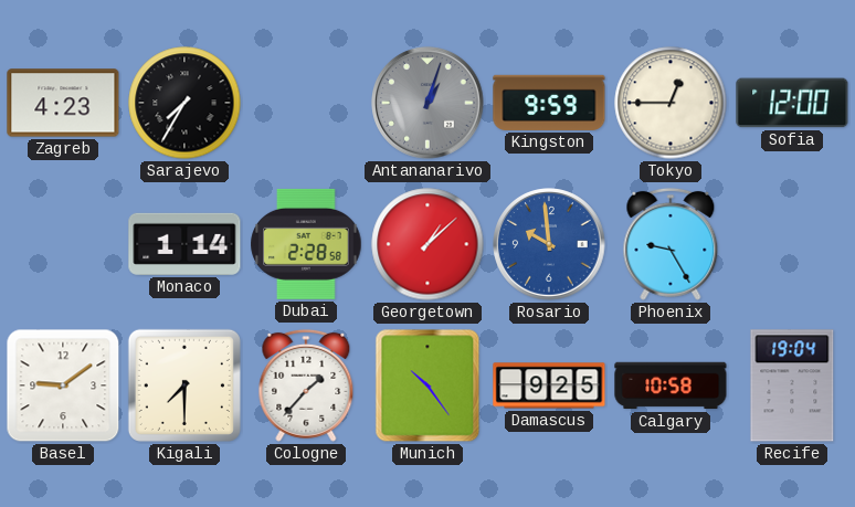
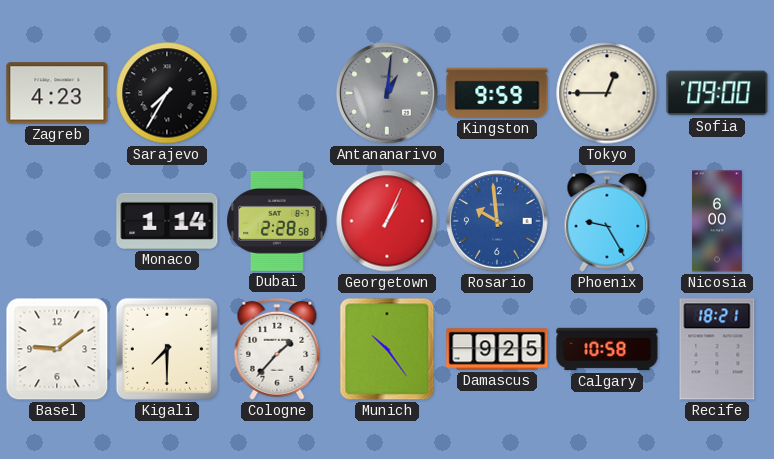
Antananarivo: 1:03 -> 1:01
Sofia: 12:00 -> 09:00
Georgetown: 1:08 -> 1:04
Nicosia: none -> 6:00
Recife: 19:04 -> 18:21
